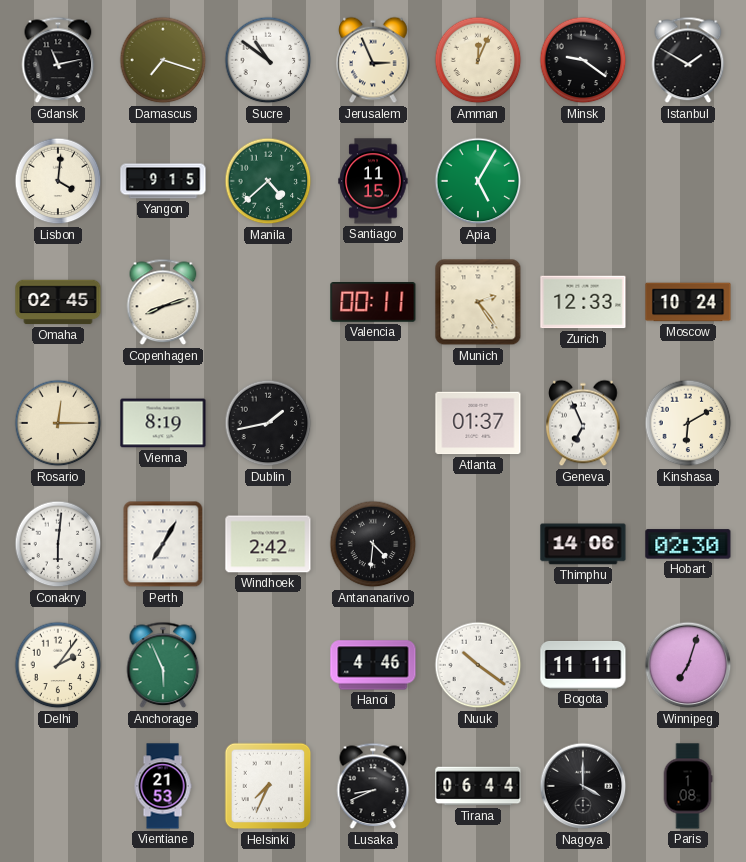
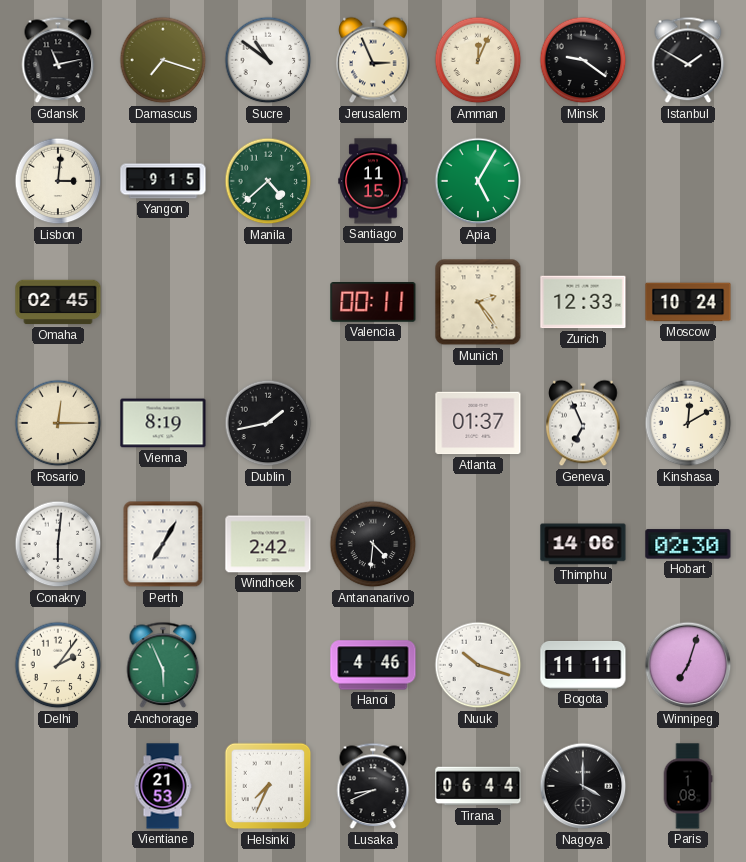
Lisbon: 4:01 -> 3:01
Copenhagen: 8:12 -> none
Kinshasa: 6:10 -> 12:10
Nuuk: 10:21 -> 10:18
